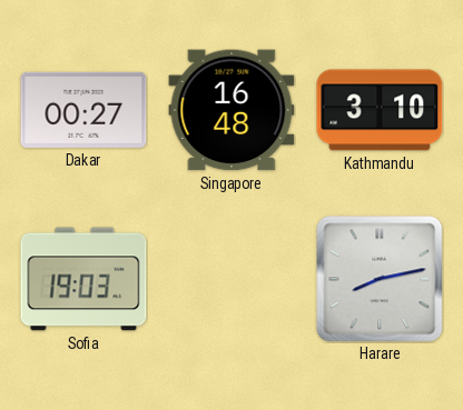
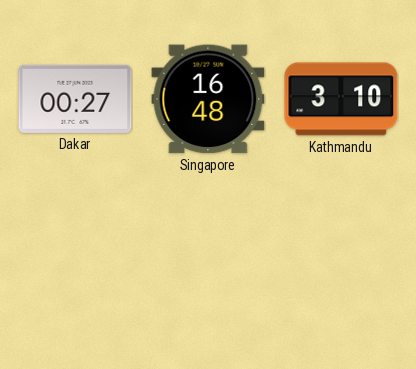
Sofia: 19:03 -> none
Harare: 8:13 -> none
